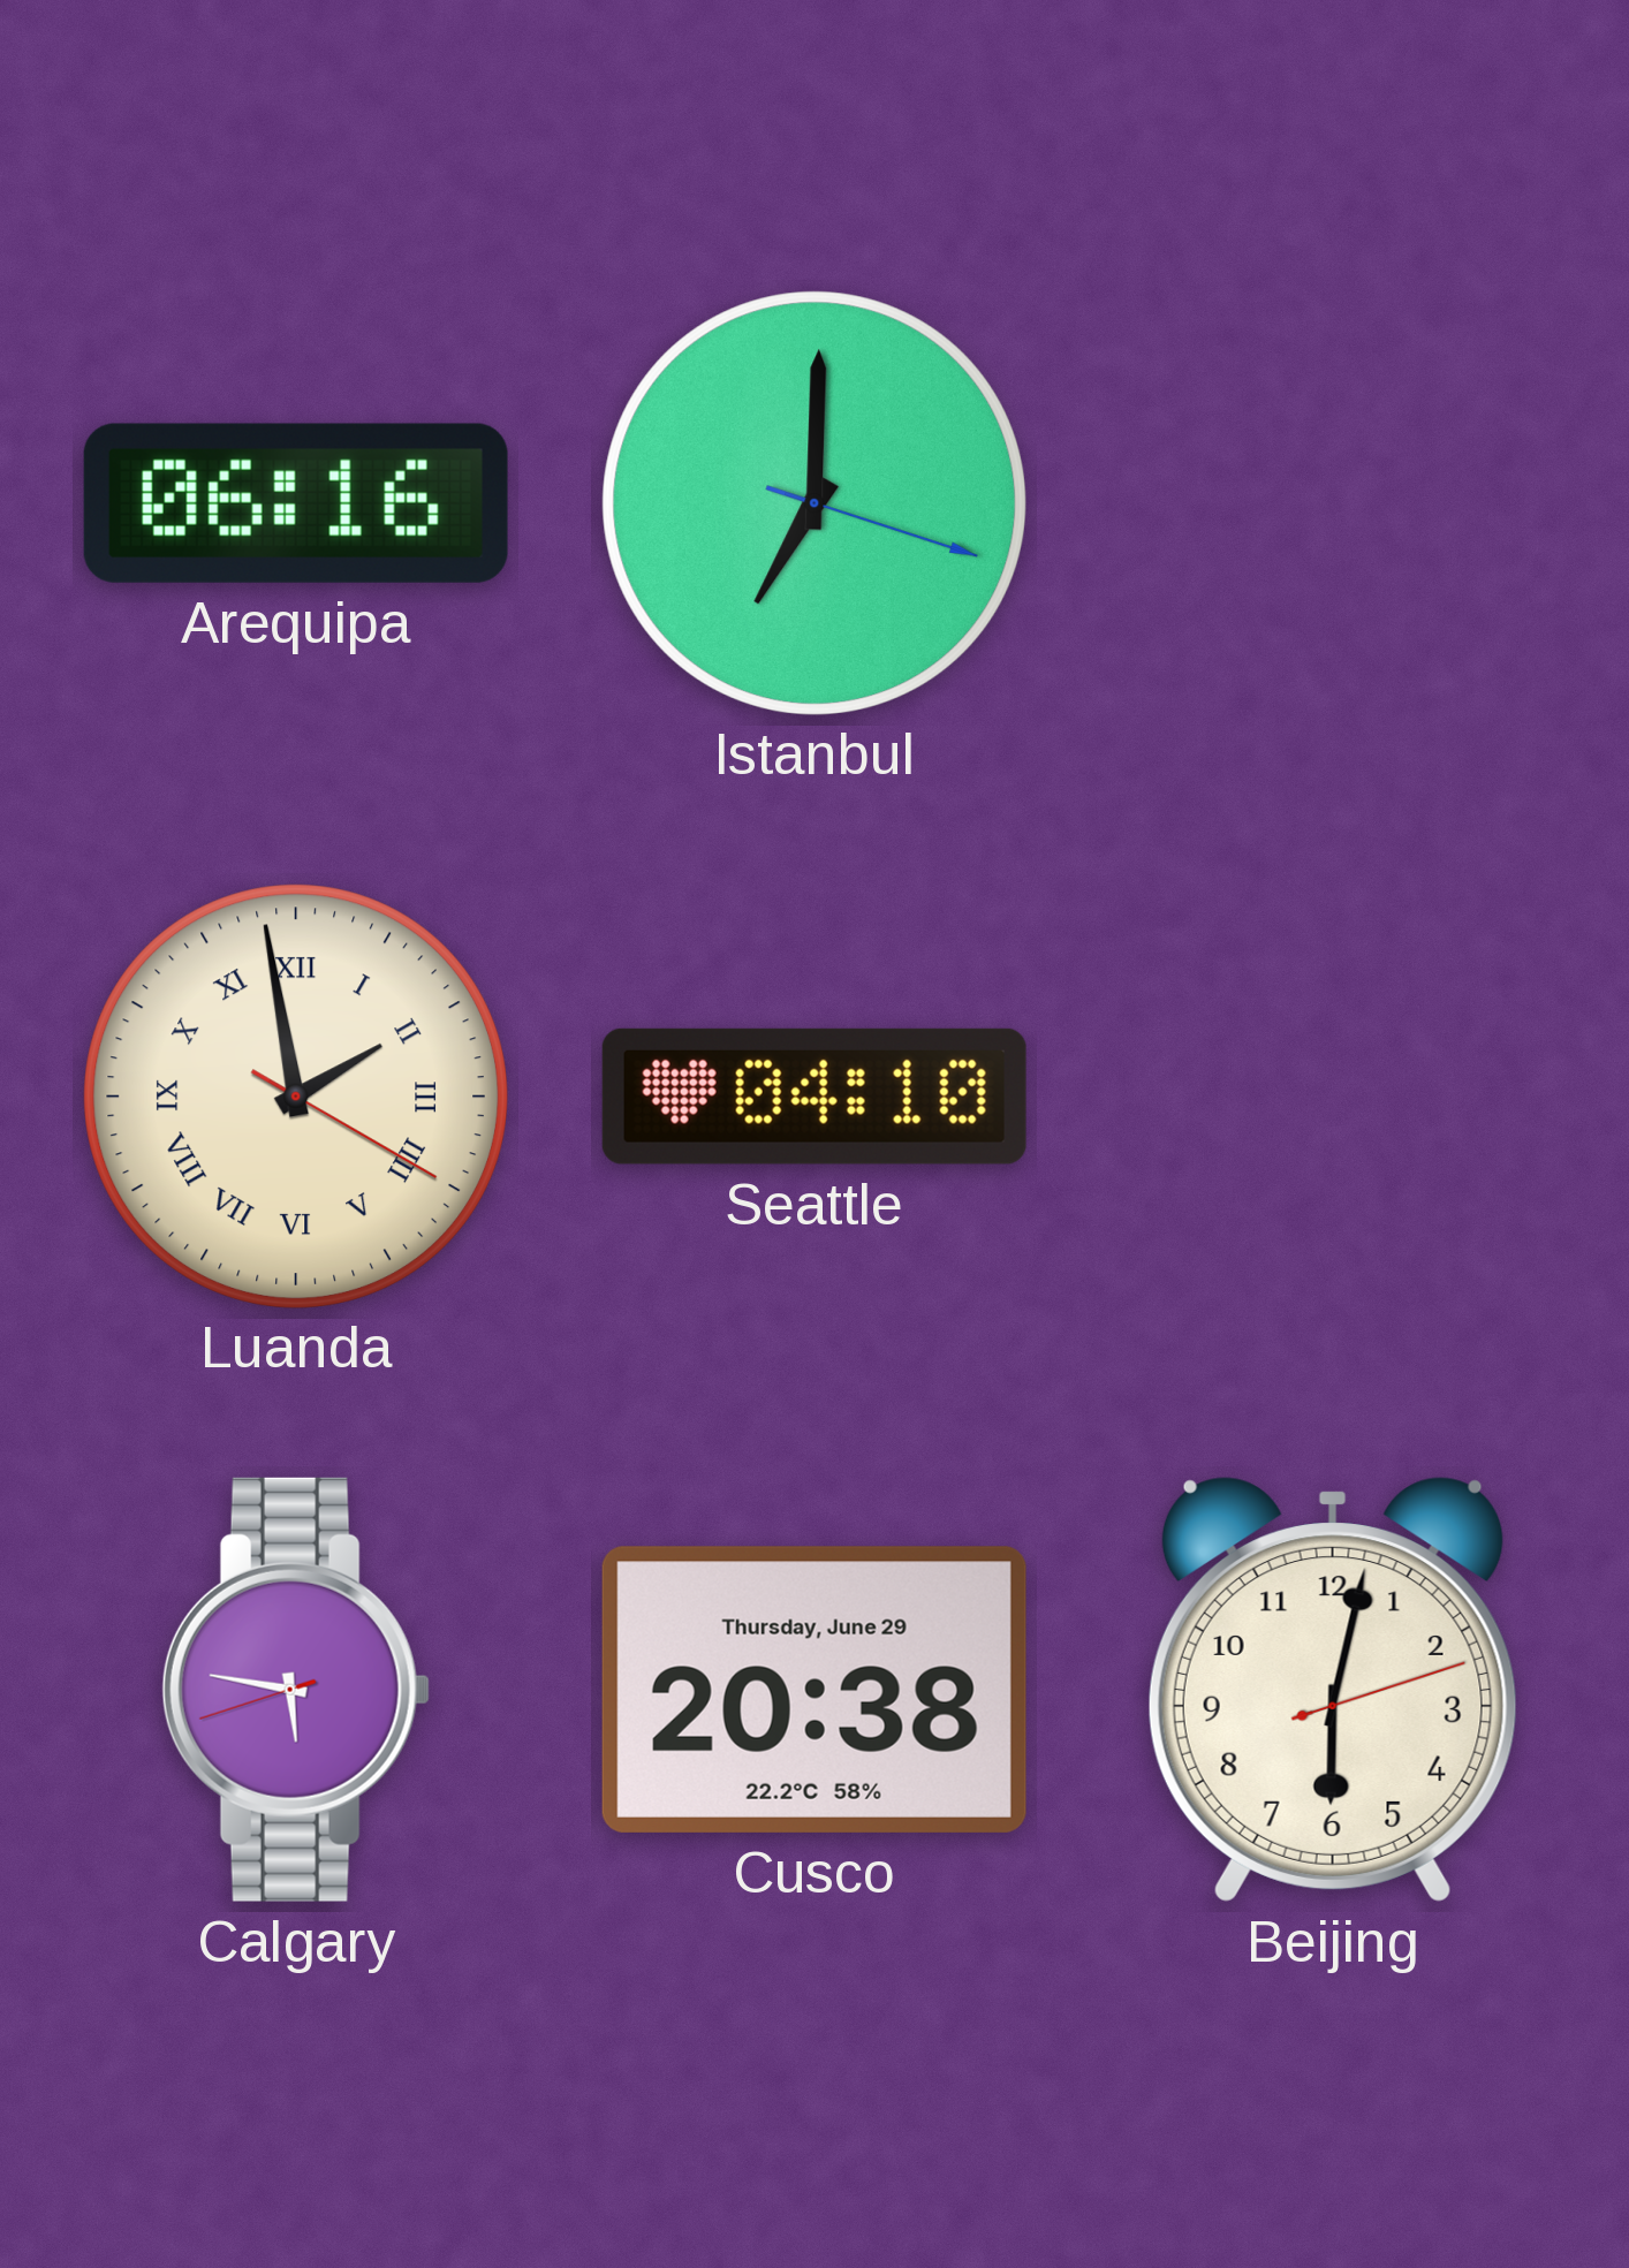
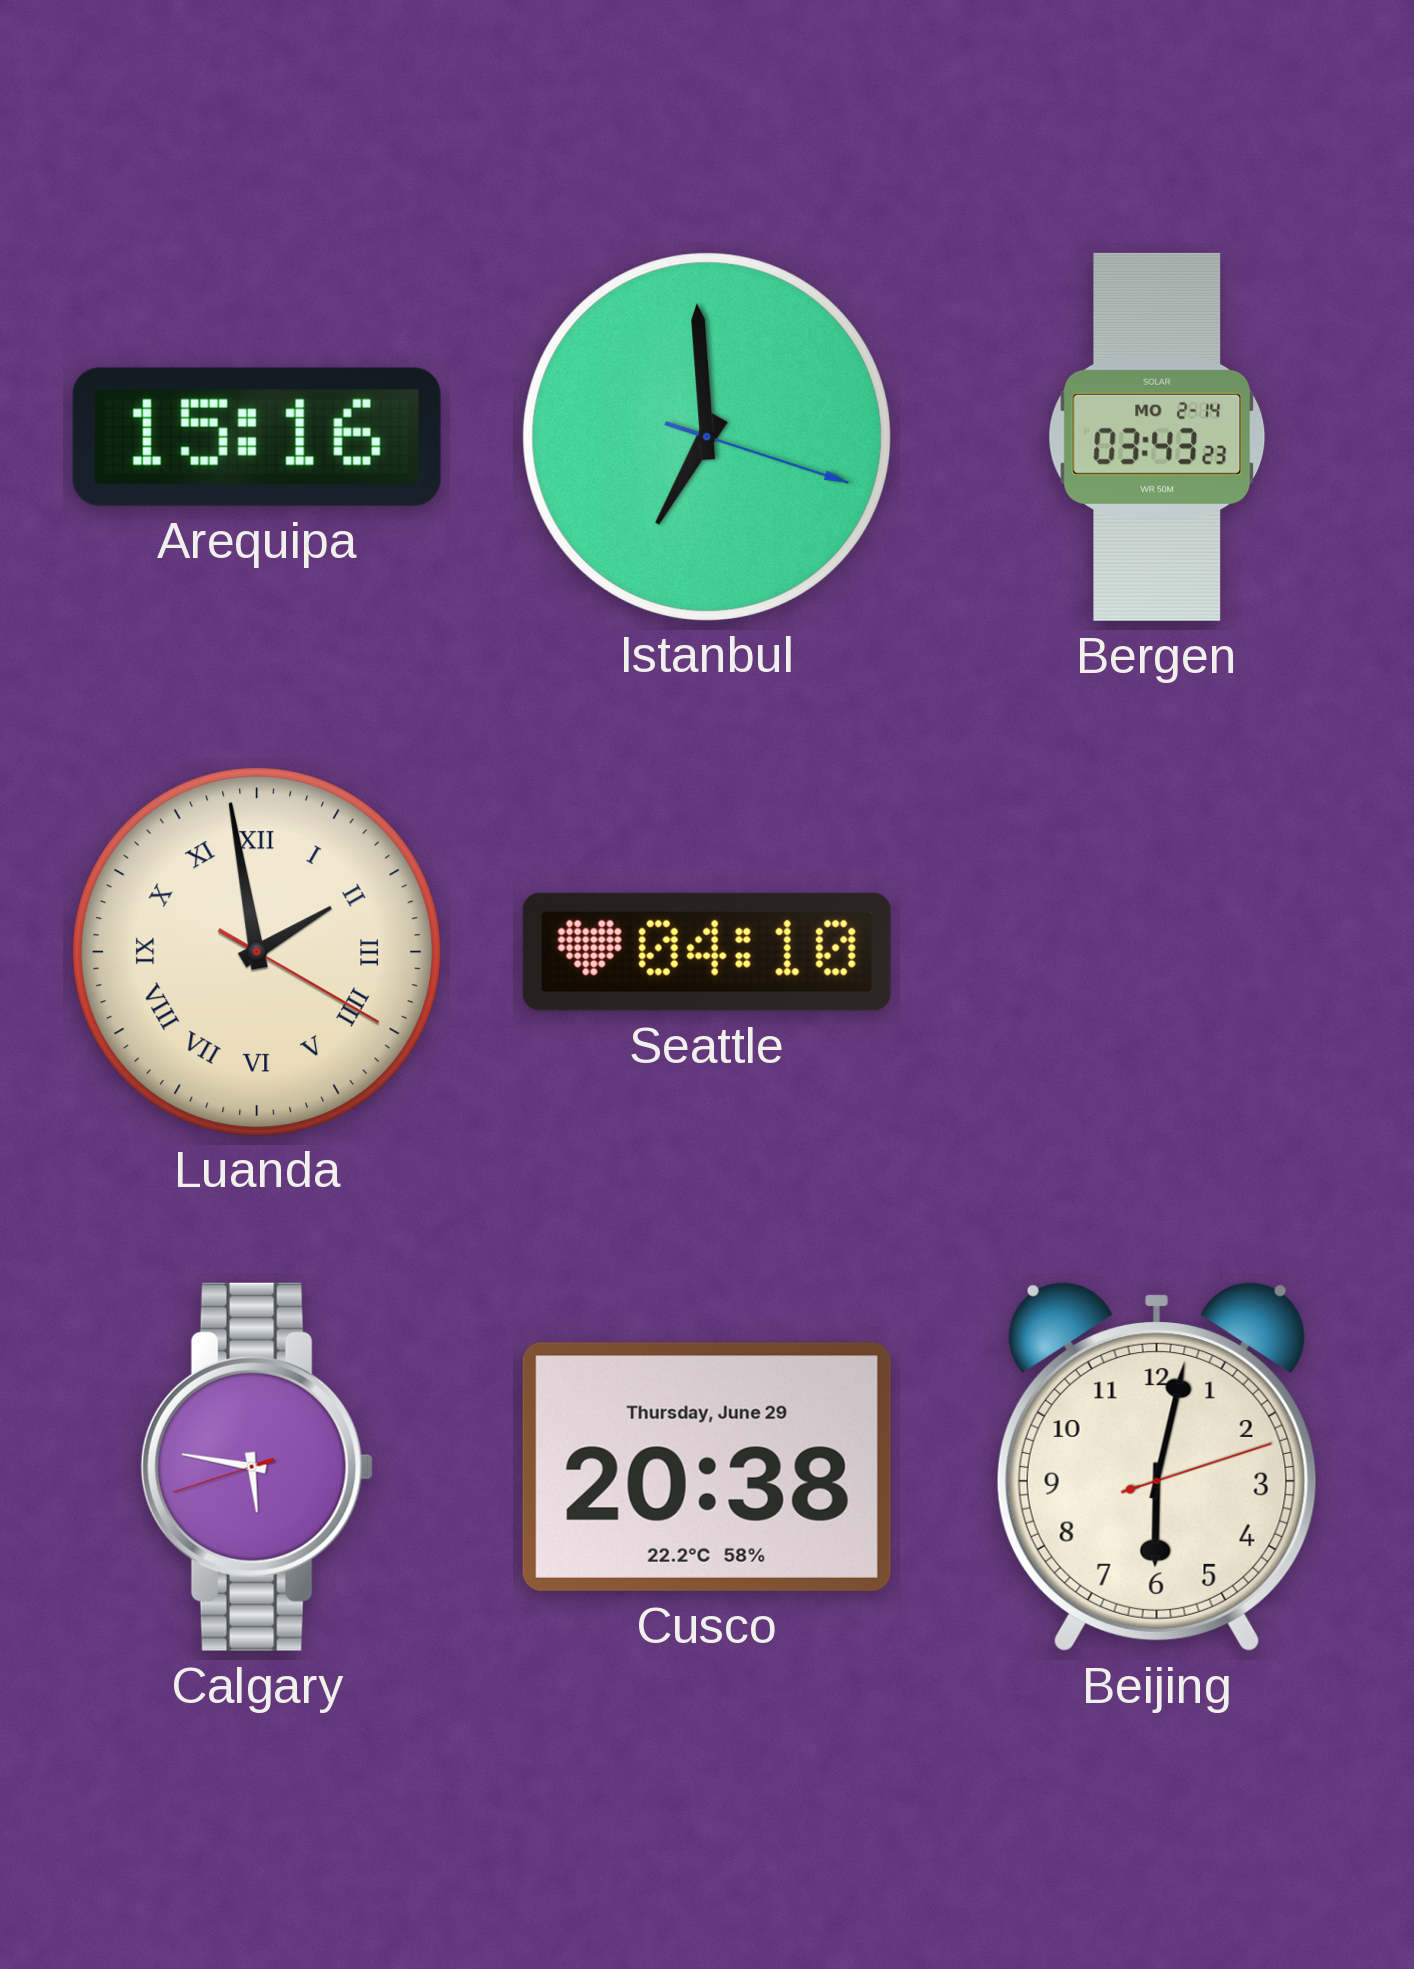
Arequipa: 06:16 -> 15:16
Istanbul: 7:00 -> 6:59
Bergen: none -> 03:43
